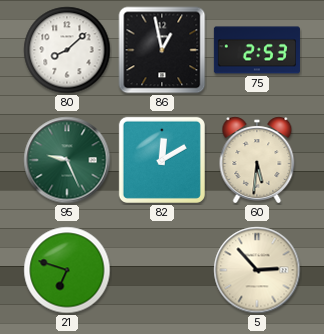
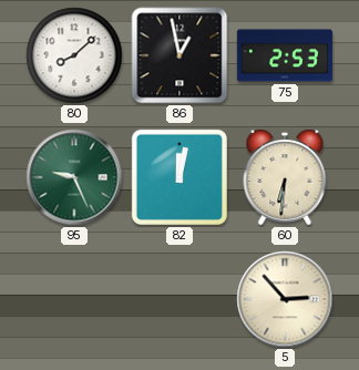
82: 12:10 -> 12:02
60: 5:31 -> 6:31
21: 6:48 -> none
